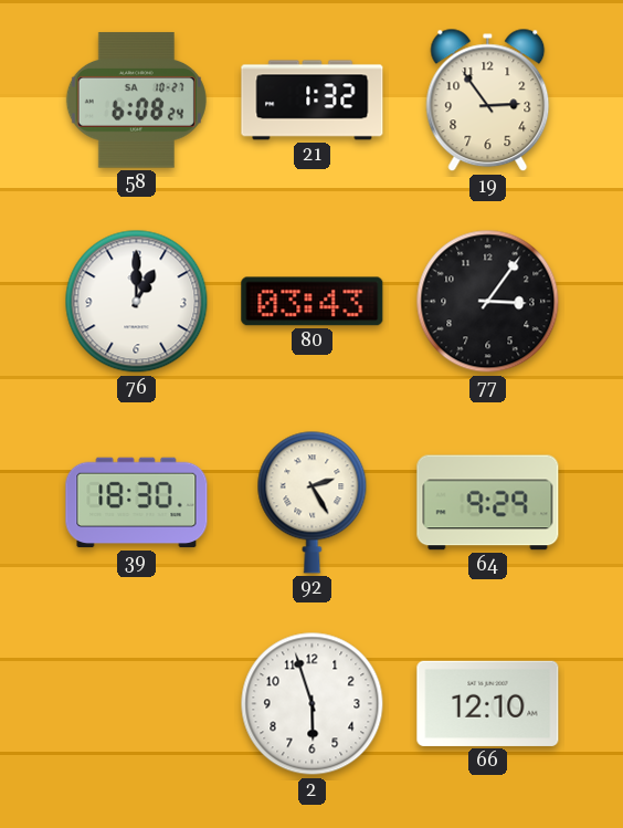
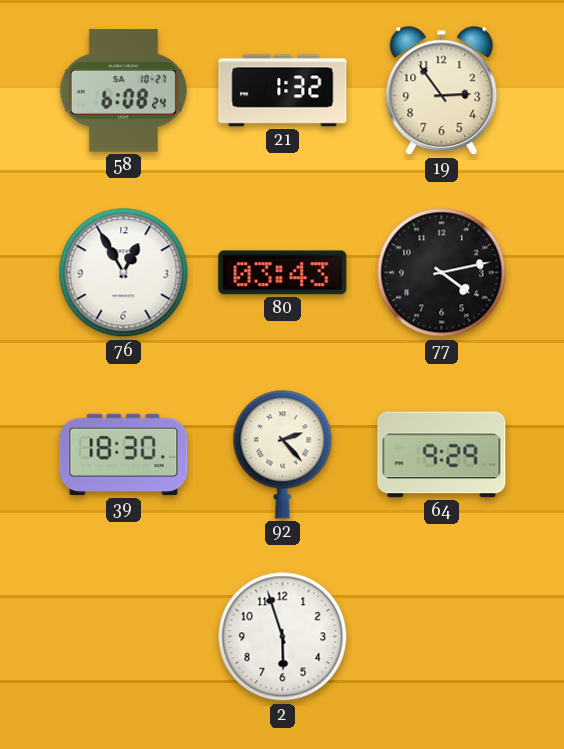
76: 1:00 -> 12:55
77: 3:06 -> 4:13
92: 2:25 -> 2:23
66: 12:10 -> none
